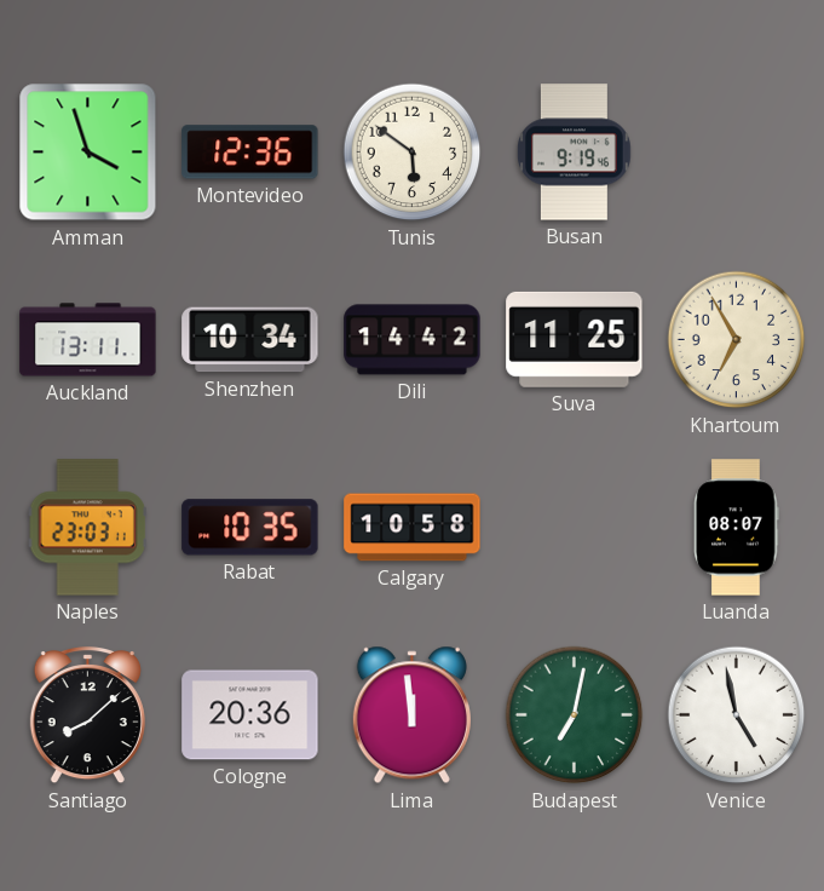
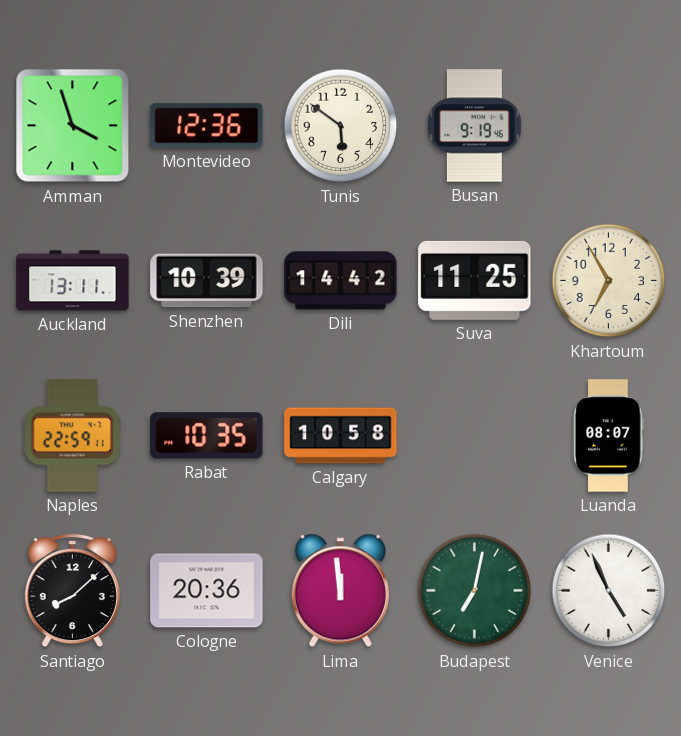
Shenzhen: 10:34 -> 10:39
Naples: 23:03 -> 22:59
Venice: 4:58 -> 4:56
